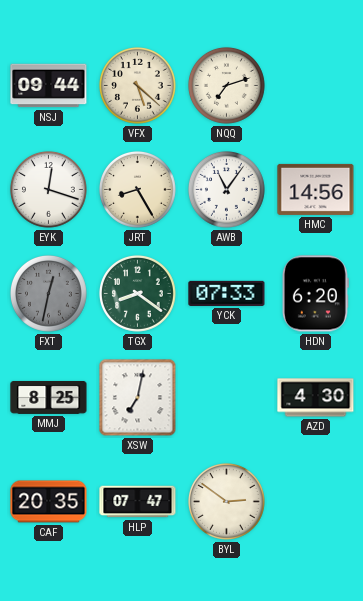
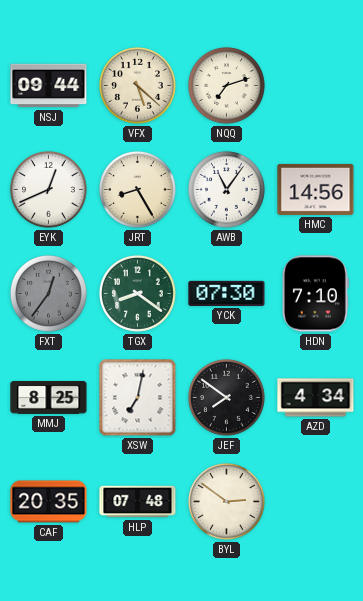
EYK: 12:18 -> 12:41
FXT: 12:32 -> 12:36
YCK: 07:33 -> 07:30
HDN: 6:20 -> 7:10
JEF: none -> 7:51
AZD: 4:30 -> 4:34
HLP: 07:47 -> 07:48
